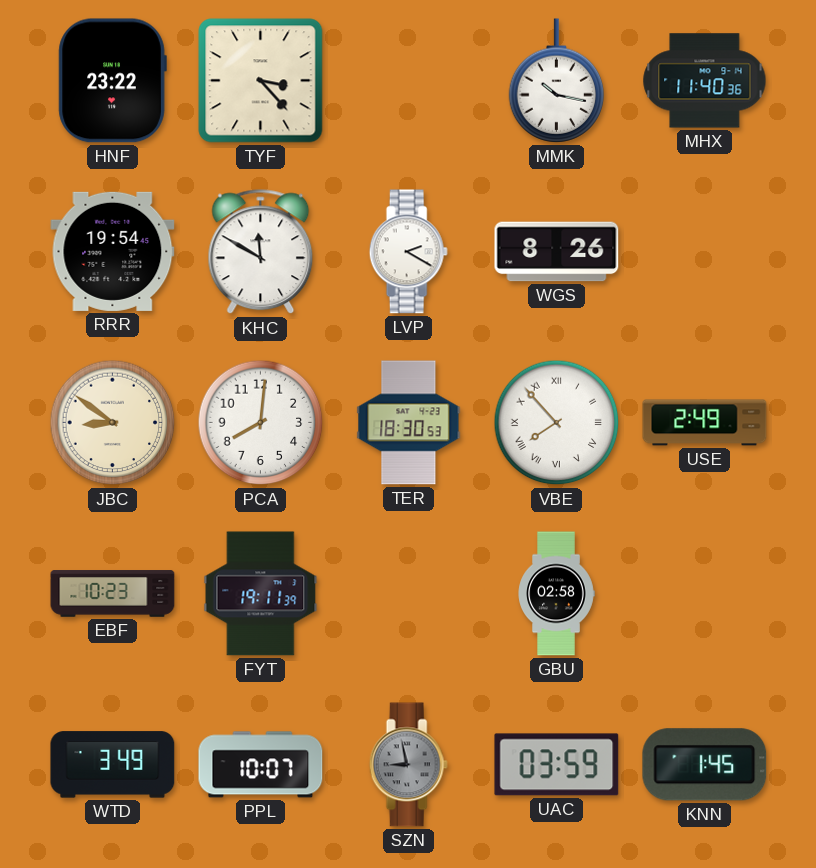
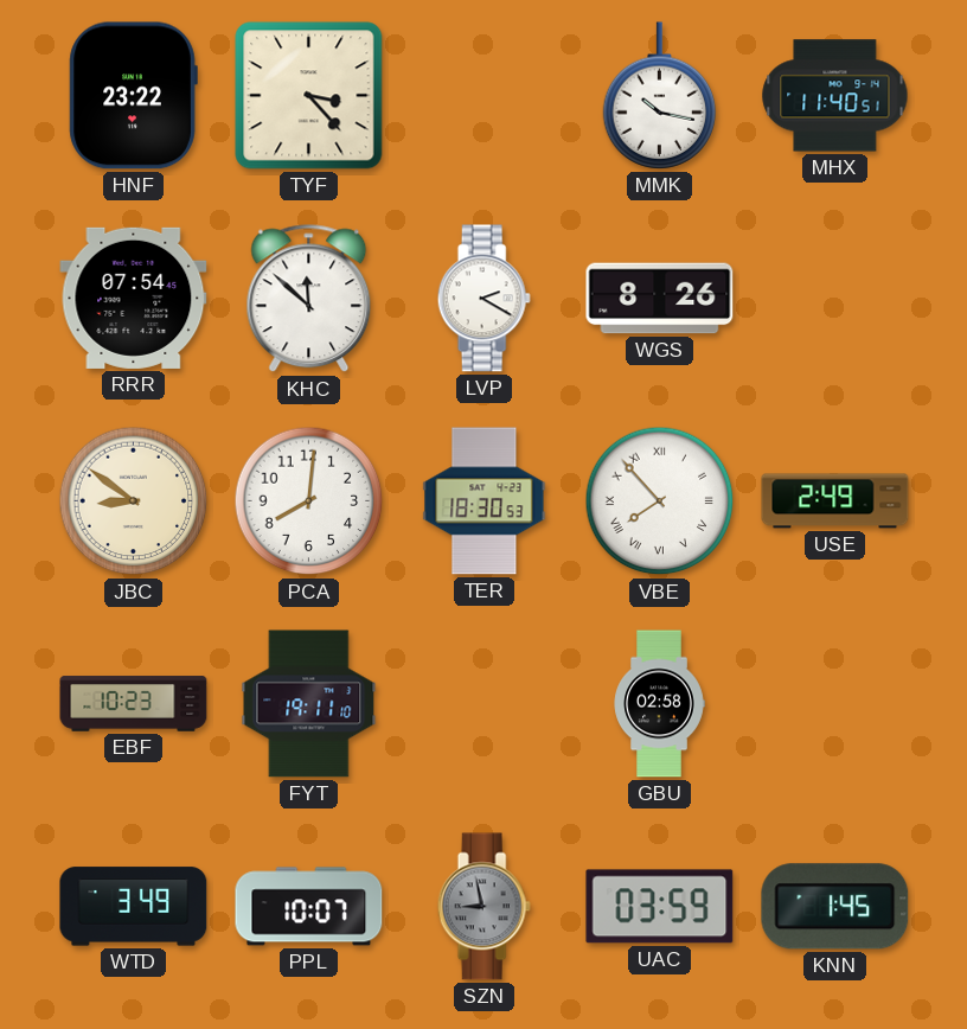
MHX: 11:40:36 -> 11:40:51
RRR: 19:54 -> 07:54
KHC: 11:50 -> 11:52
FYT: 19:11:39 -> 19:11:10
